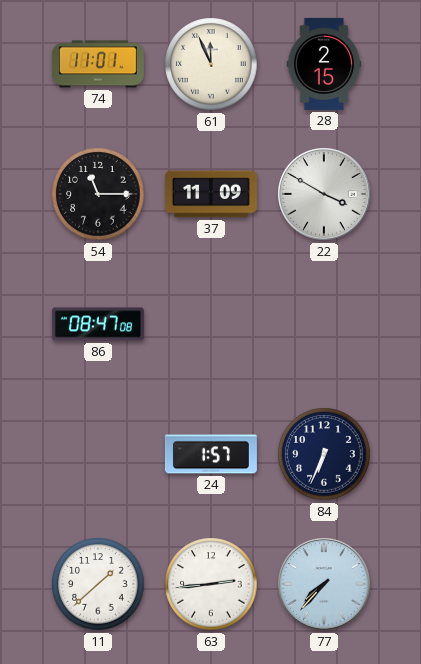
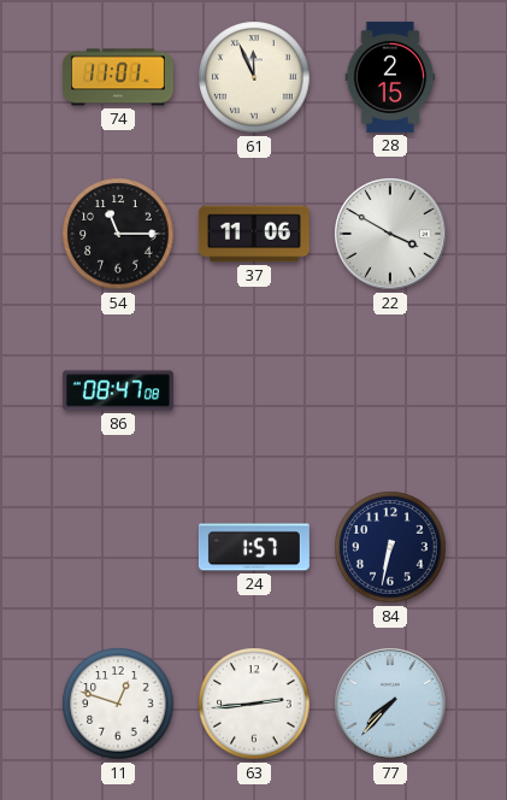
37: 11:09 -> 11:06
84: 6:34 -> 6:32
11: 1:38 -> 12:48
